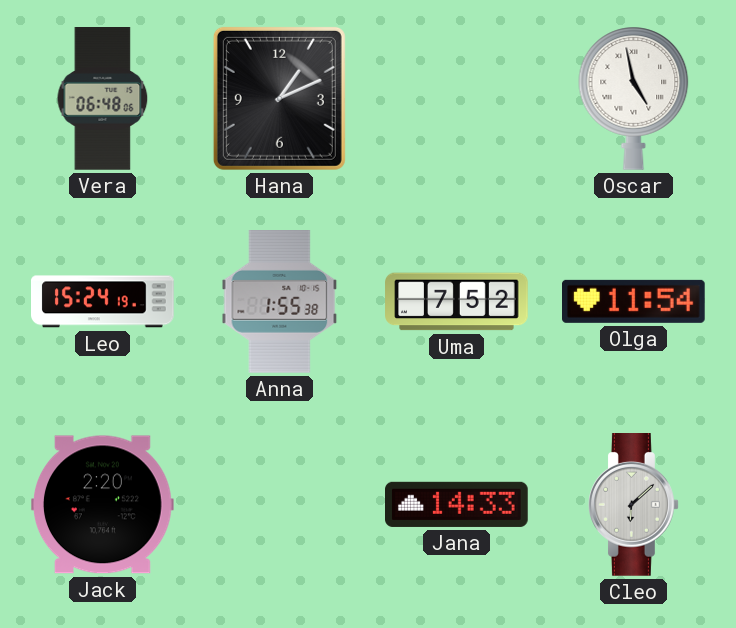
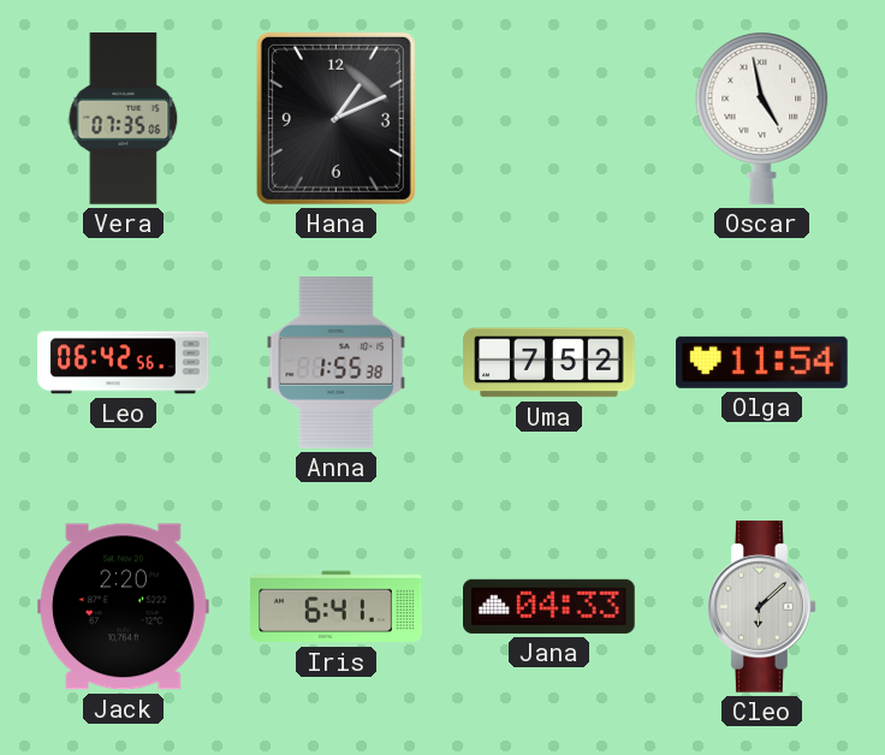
Vera: 06:48 -> 07:35
Leo: 15:24 -> 06:42
Iris: none -> 6:41
Jana: 14:33 -> 04:33
